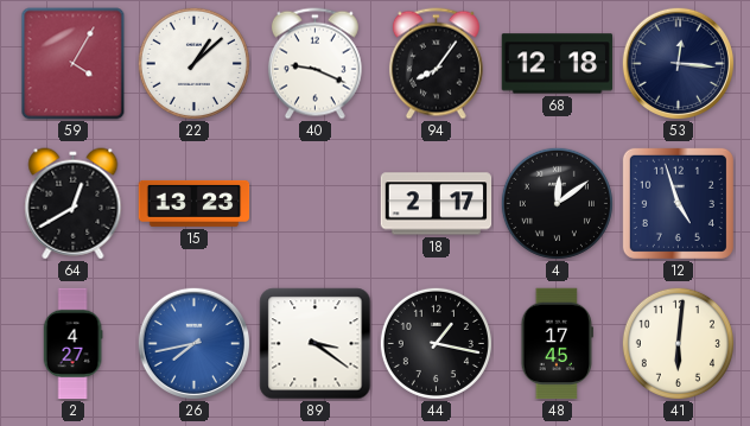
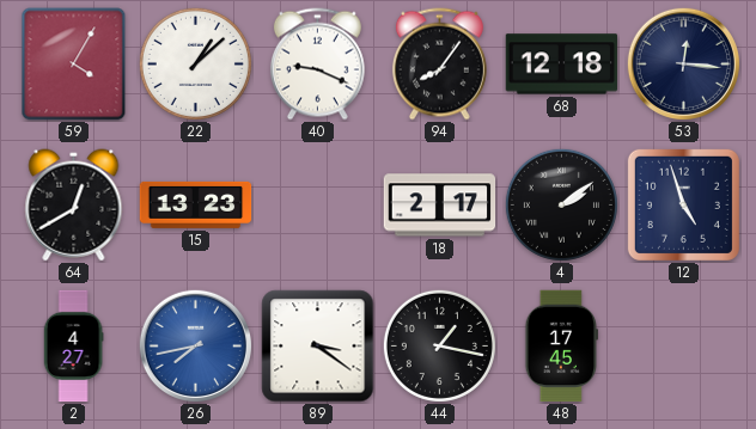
4: 12:09 -> 2:09
41: 6:01 -> none
